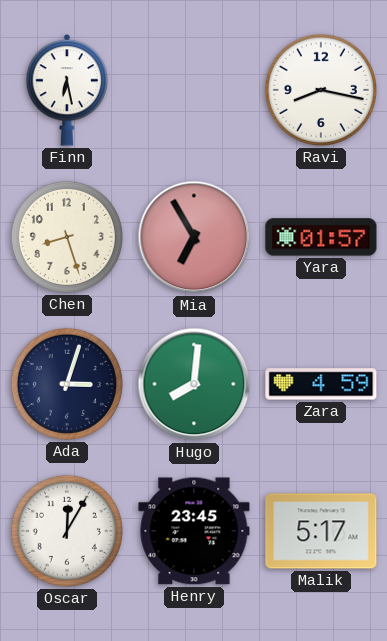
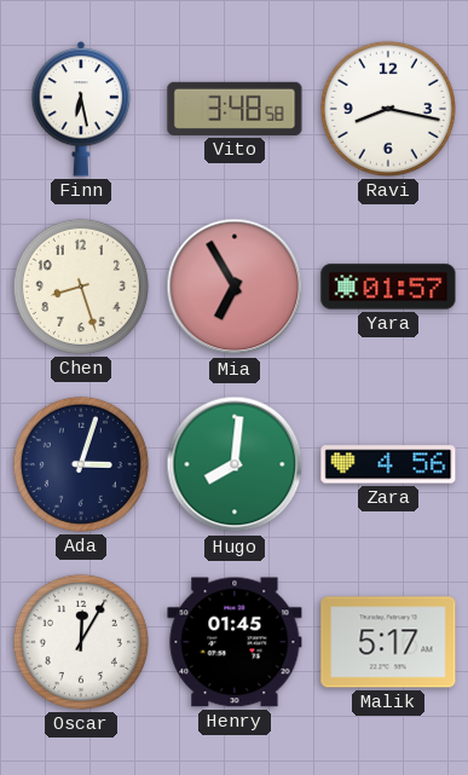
Vito: none -> 3:48
Zara: 4:59 -> 4:56
Henry: 23:45 -> 01:45
